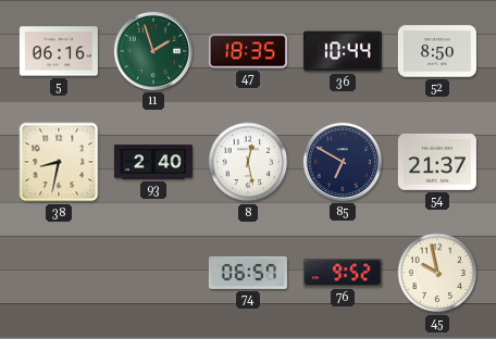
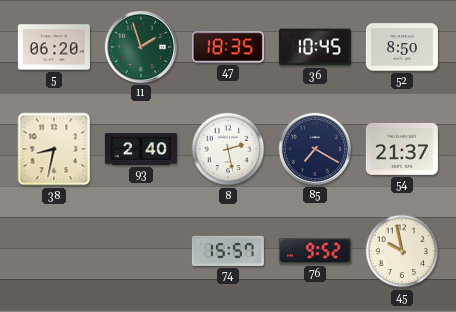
5: 06:16 -> 06:20
36: 10:44 -> 10:45
8: 12:28 -> 2:28
85: 6:50 -> 7:20
74: 06:57 -> 15:57
